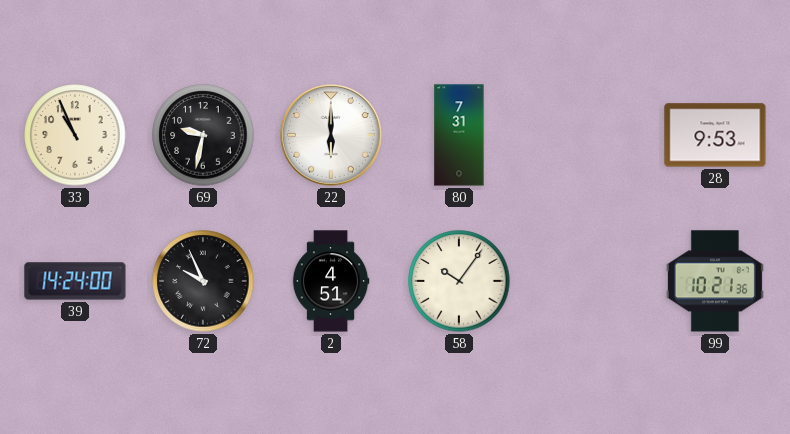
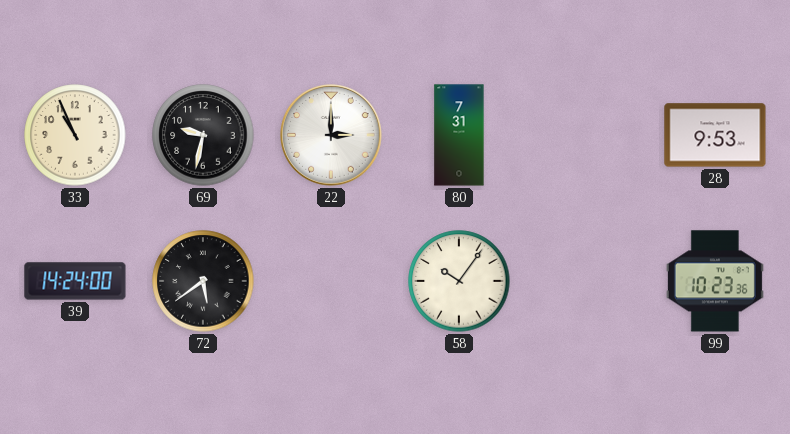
22: 6:00 -> 3:00
72: 9:56 -> 5:39
2: 4:51 -> none
99: 10:21 -> 10:23
